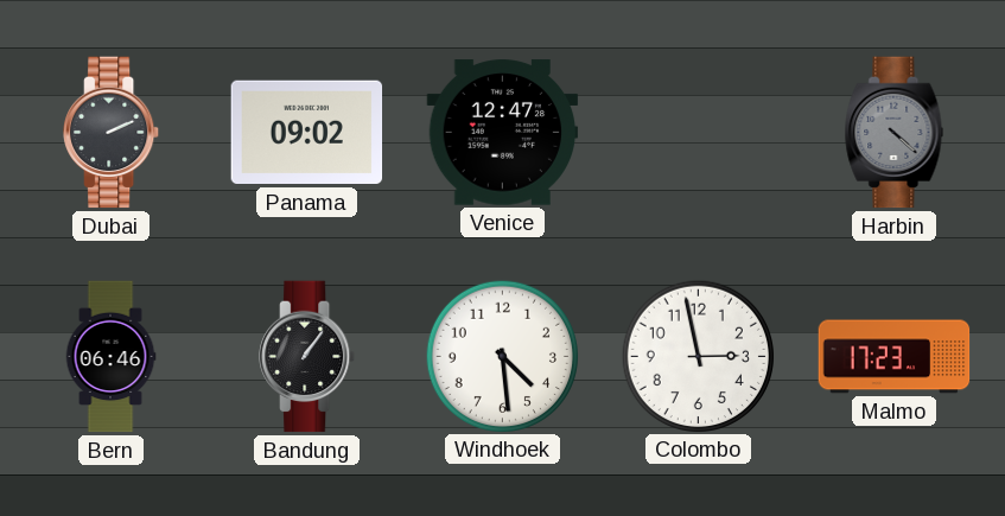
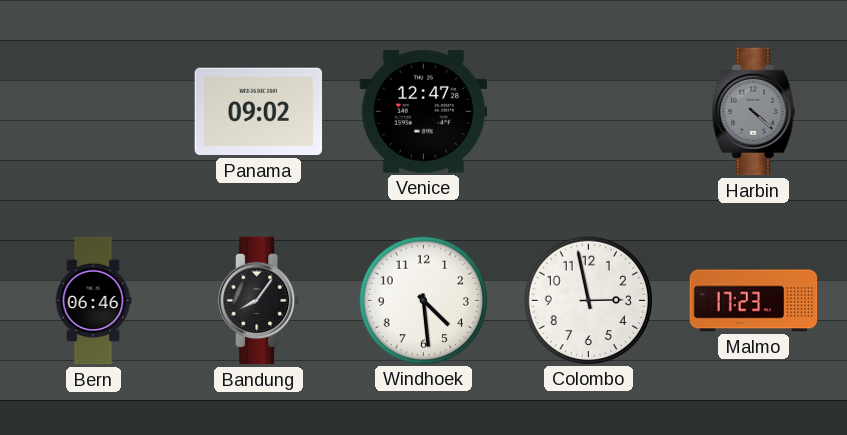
Dubai: 2:11 -> none
Bandung: 1:06 -> 8:06
